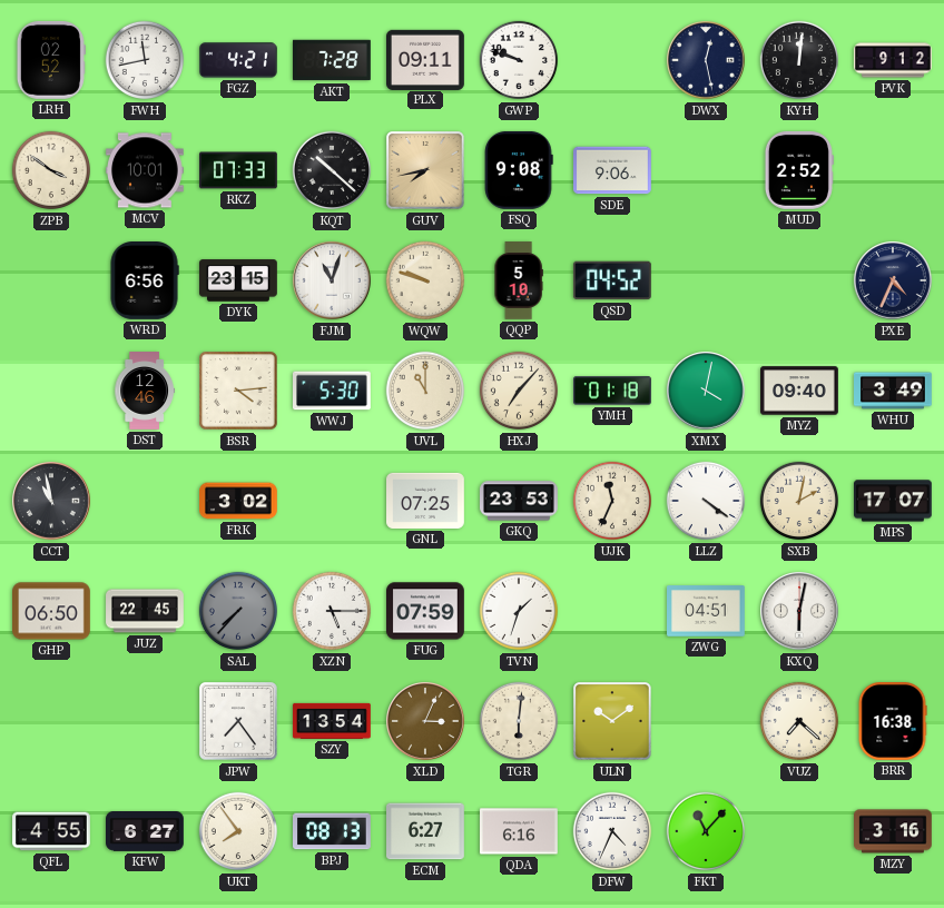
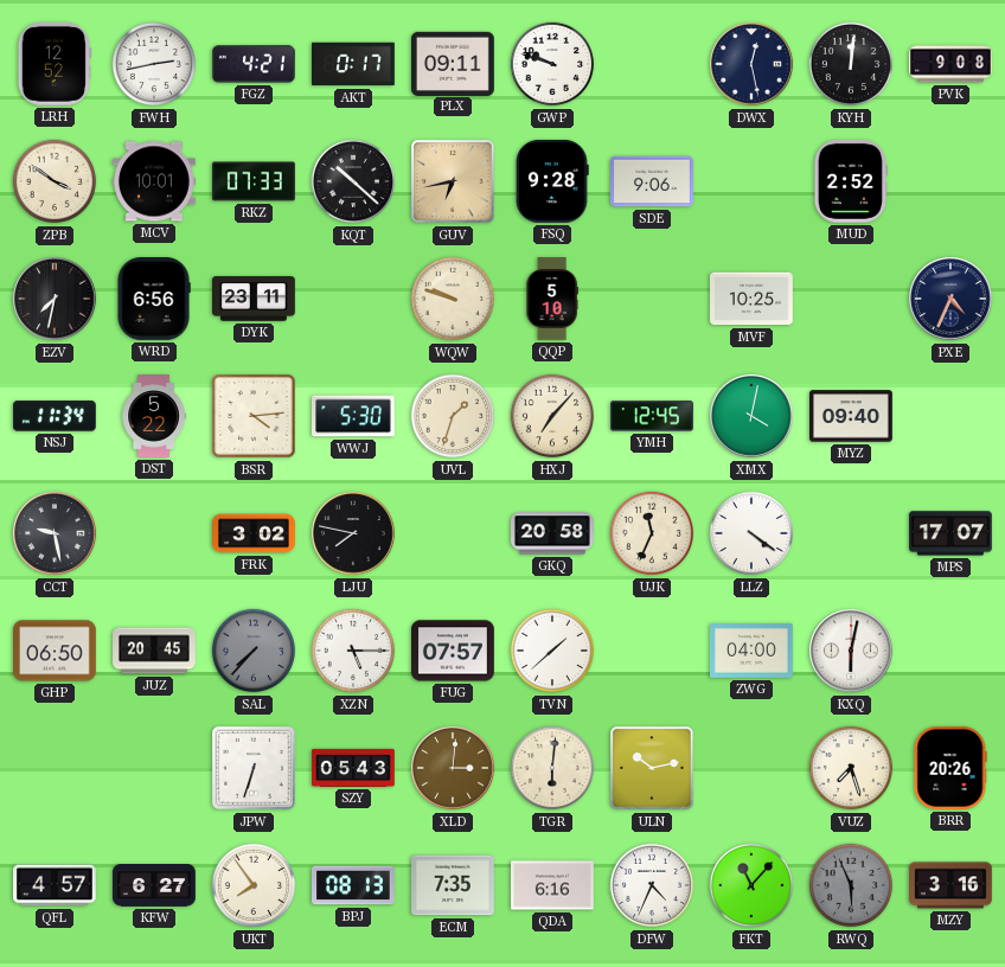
LRH: 02:52 -> 12:52
FWH: 11:43 -> 2:43
AKT: 7:28 -> 0:17
PVK: 9:12 -> 9:08
GUV: 7:43 -> 6:43
FSQ: 9:08 -> 9:28
EZV: none -> 7:32
DYK: 23:15 -> 23:11
FJM: 11:03 -> none
QSD: 04:52 -> none
MVF: none -> 10:25
NSJ: none -> 11:34
DST: 12:46 -> 5:22
UVL: 11:00 -> 1:33
YMH: 01:18 -> 12:45
WHU: 3:49 -> none
CCT: 10:58 -> 9:28
LJU: none -> 7:47
GNL: 07:25 -> none
GKQ: 23:53 -> 20:58
SXB: 2:02 -> none
JUZ: 22:45 -> 20:45
FUG: 07:59 -> 07:57
TVN: 1:33 -> 1:38
ZWG: 04:51 -> 04:00
JPW: 7:24 -> 6:33
SZY: 13:54 -> 05:43
XLD: 3:04 -> 3:01
ULN: 10:09 -> 10:13
VUZ: 7:22 -> 7:27
BRR: 16:38 -> 20:26
QFL: 4:55 -> 4:57
ECM: 6:27 -> 7:35
RWQ: none -> 5:56
